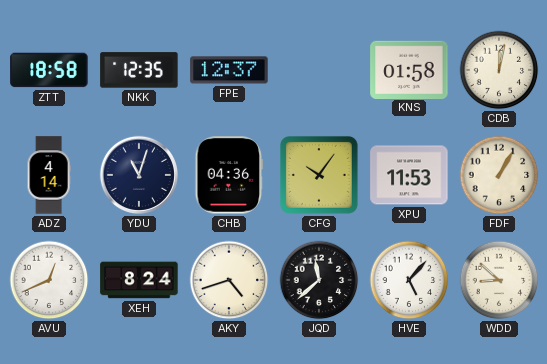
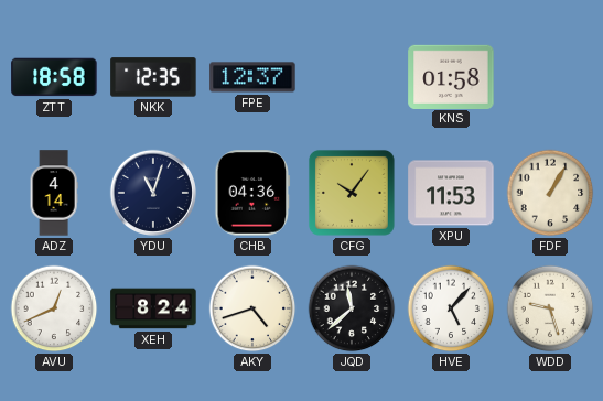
CDB: 12:02 -> none
WDD: 8:52 -> 9:27
